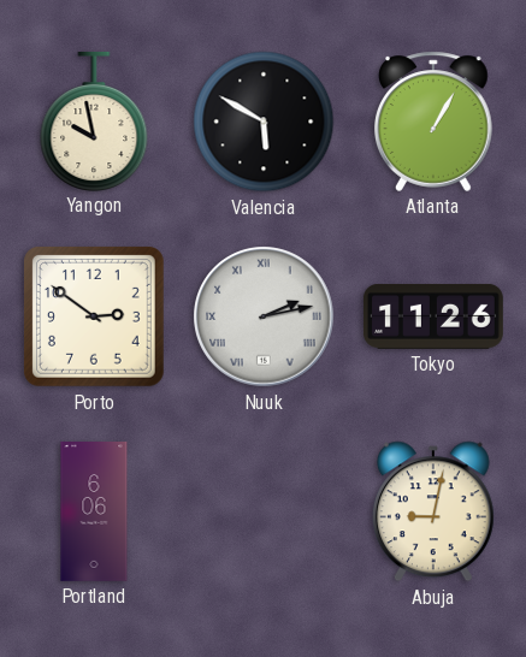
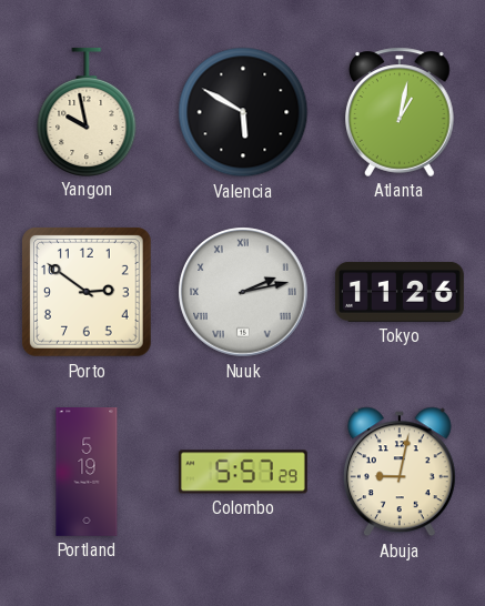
Atlanta: 1:05 -> 1:02
Portland: 6:06 -> 5:19
Colombo: none -> 5:57
